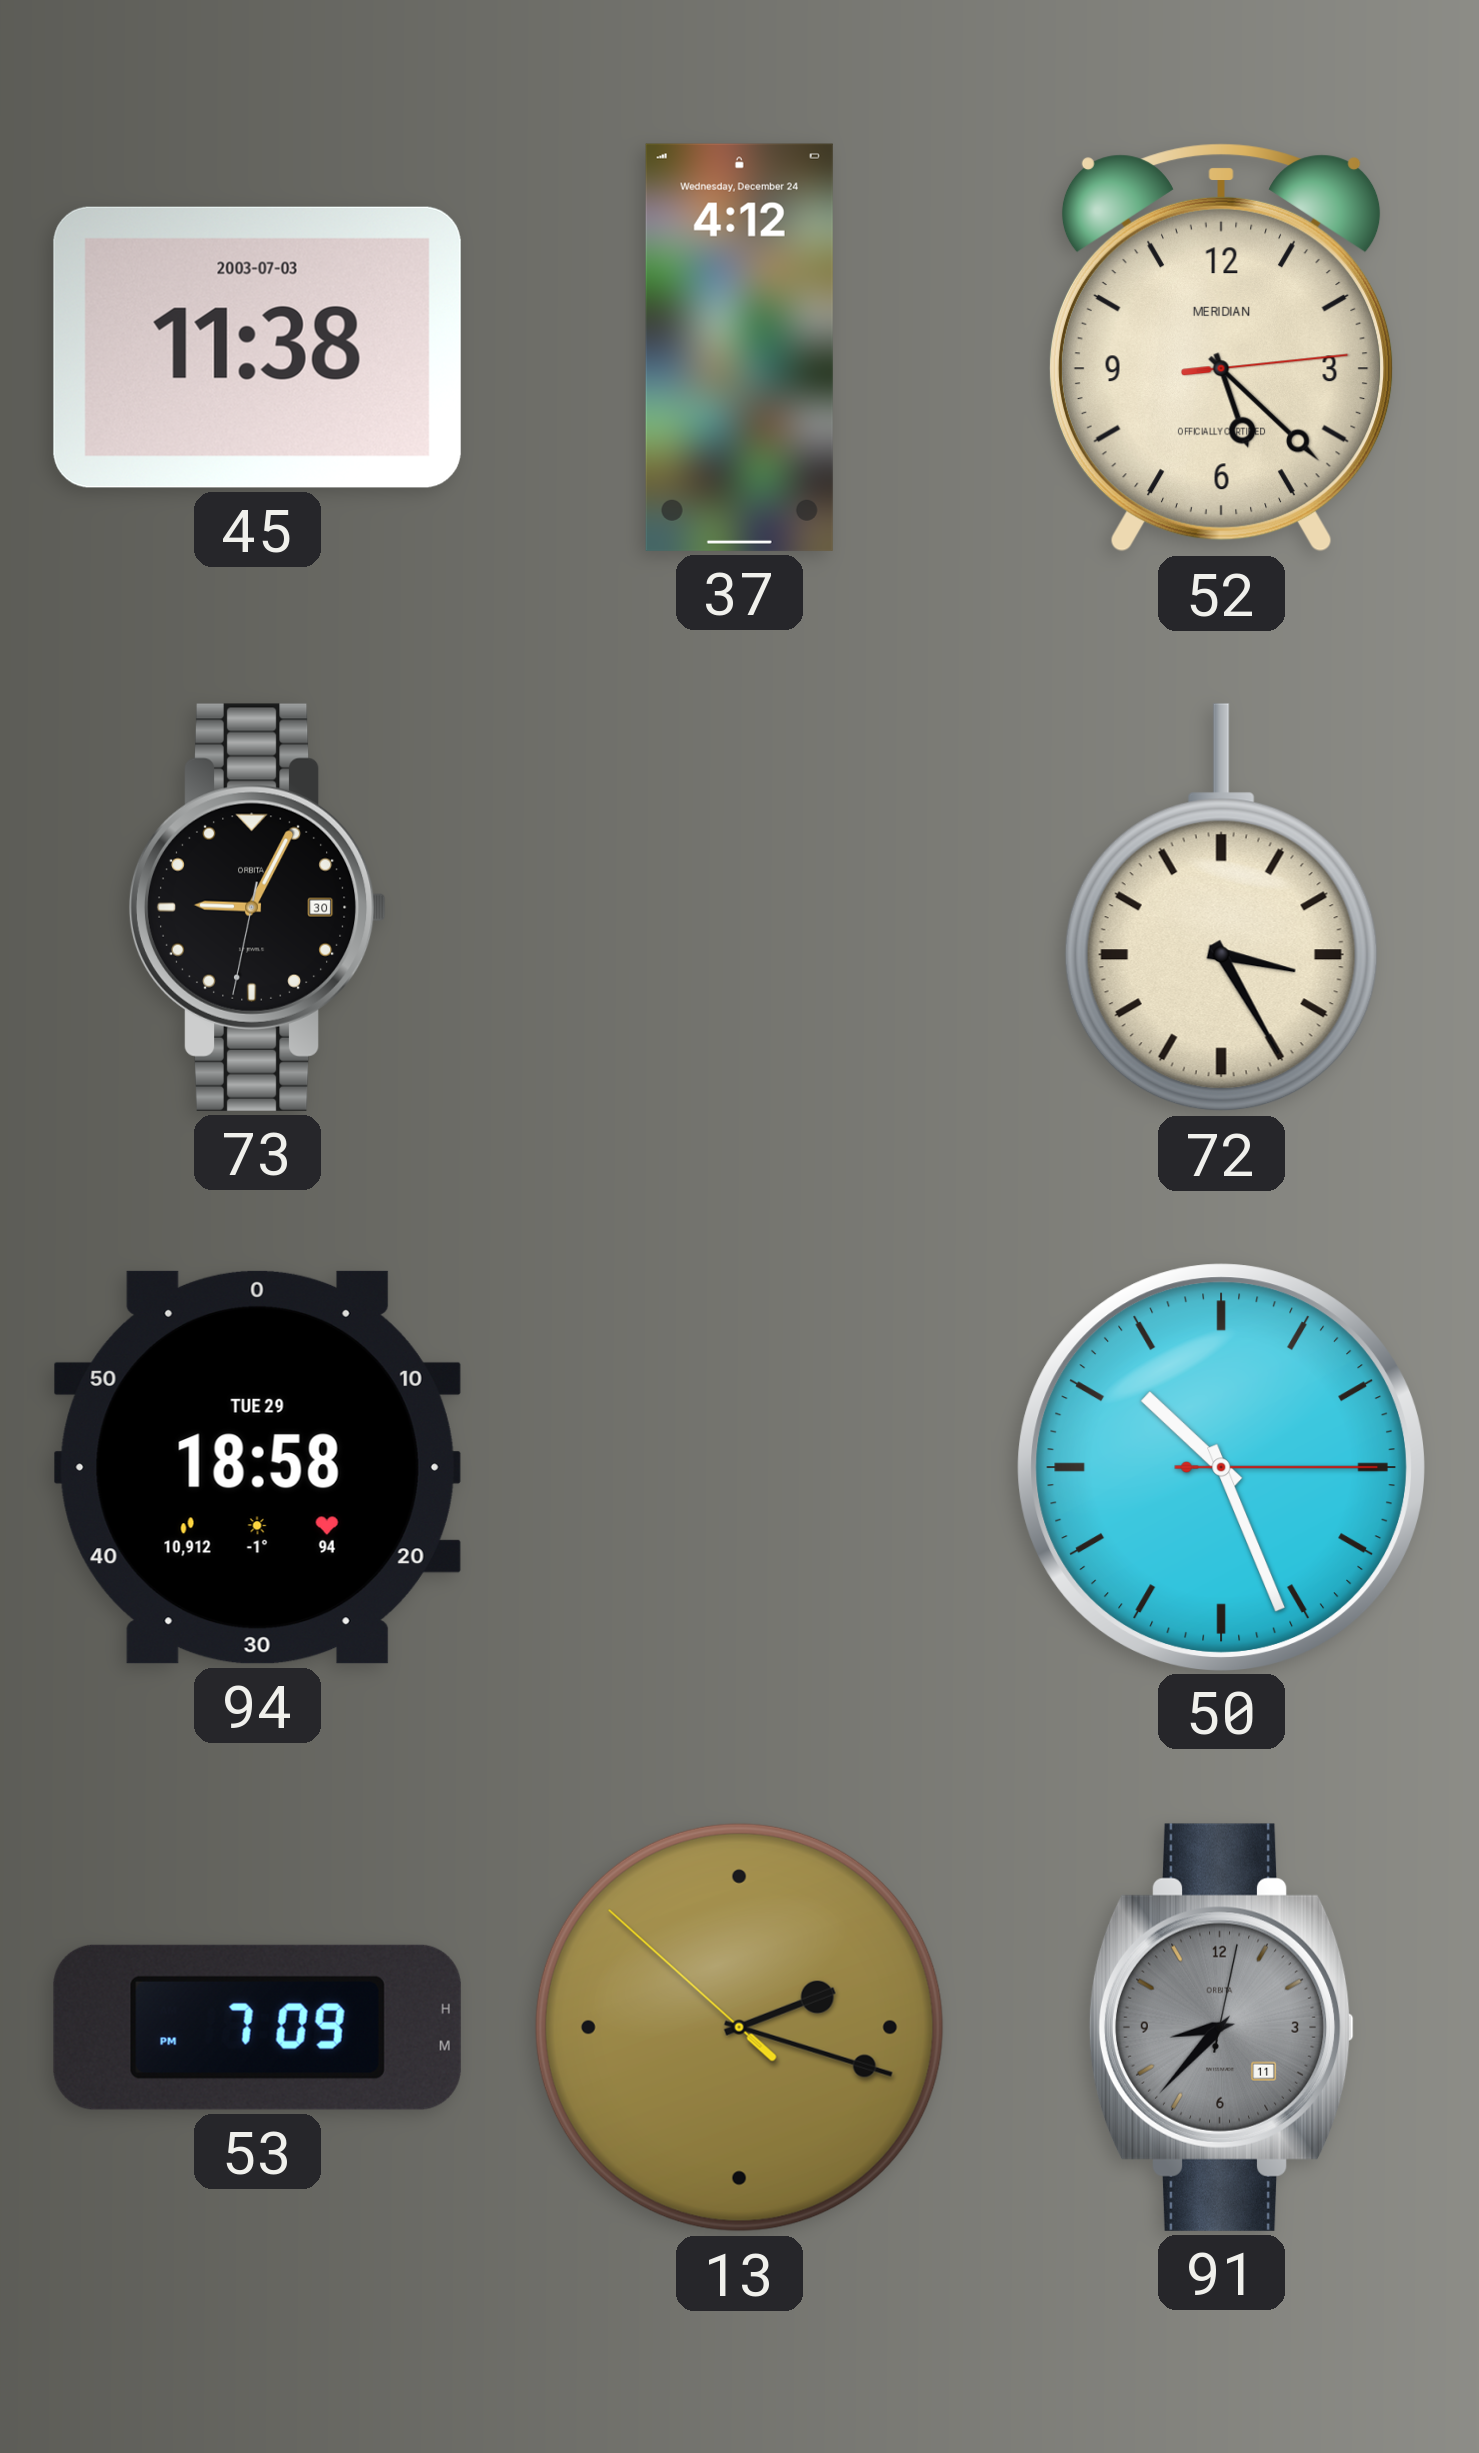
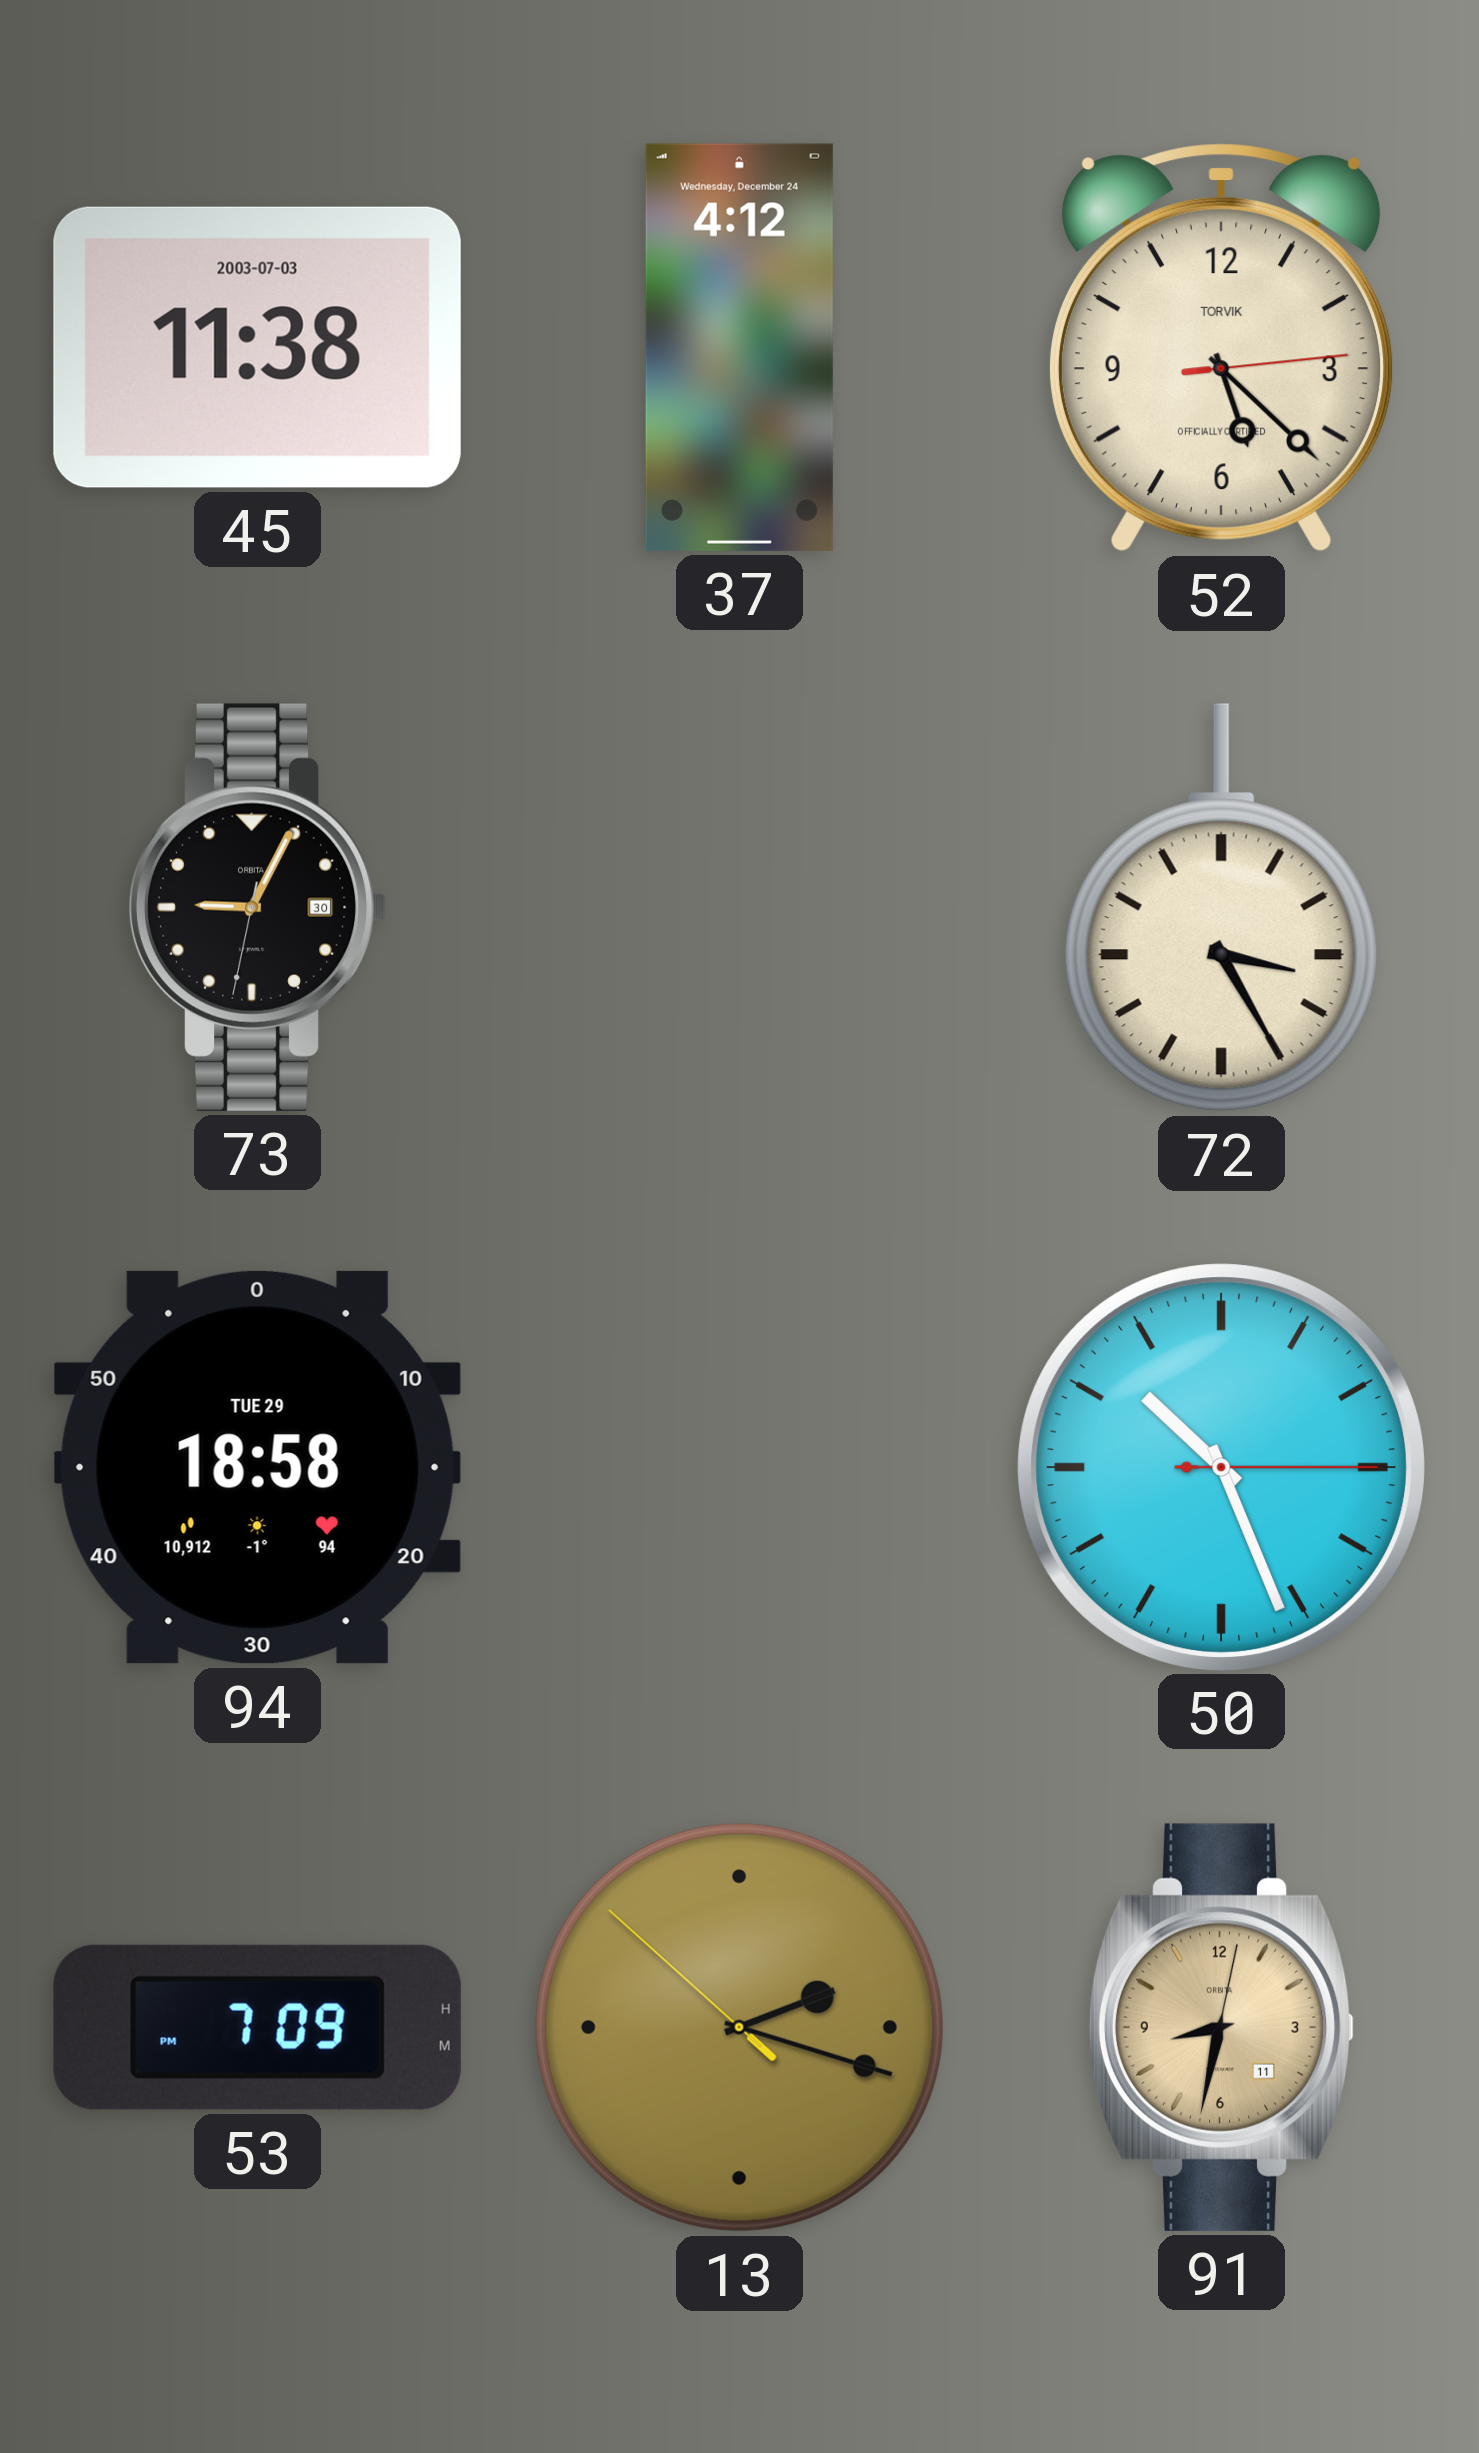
52 brand: MERIDIAN -> TORVIK
91: 8:37 -> 8:32
91 dial: grey -> champagne
